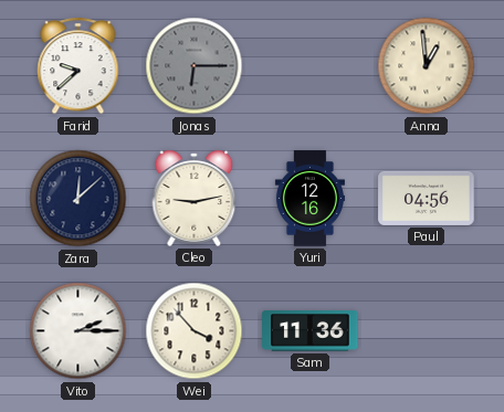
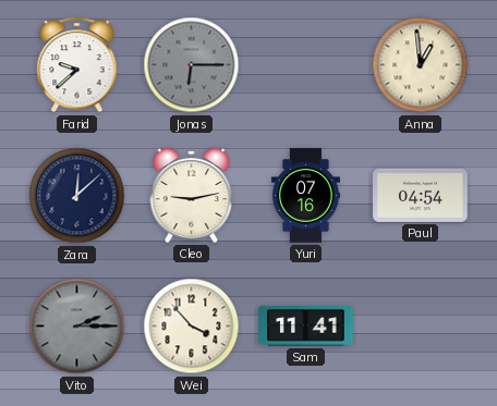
Yuri: 12:16 -> 07:16
Paul: 04:56 -> 04:54
Vito dial: white -> grey
Sam: 11:36 -> 11:41
